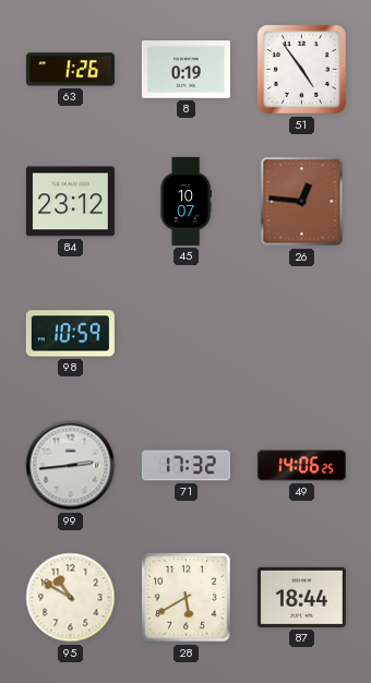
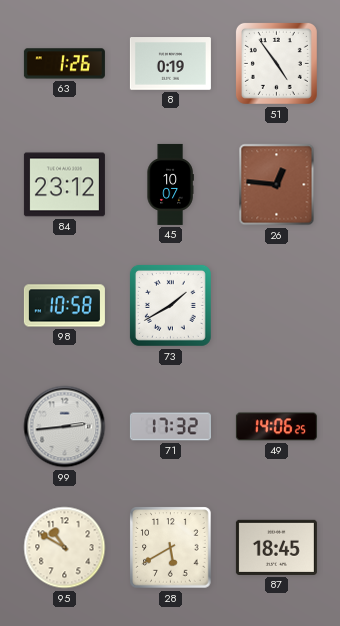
98: 10:59 -> 10:58
73: none -> 1:40
87: 18:44 -> 18:45
